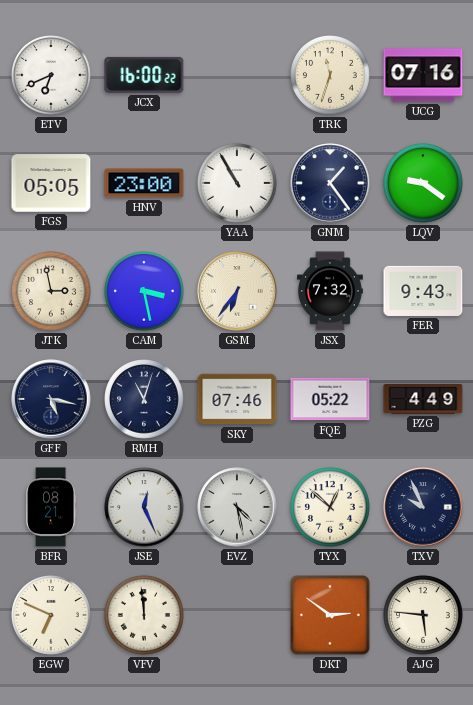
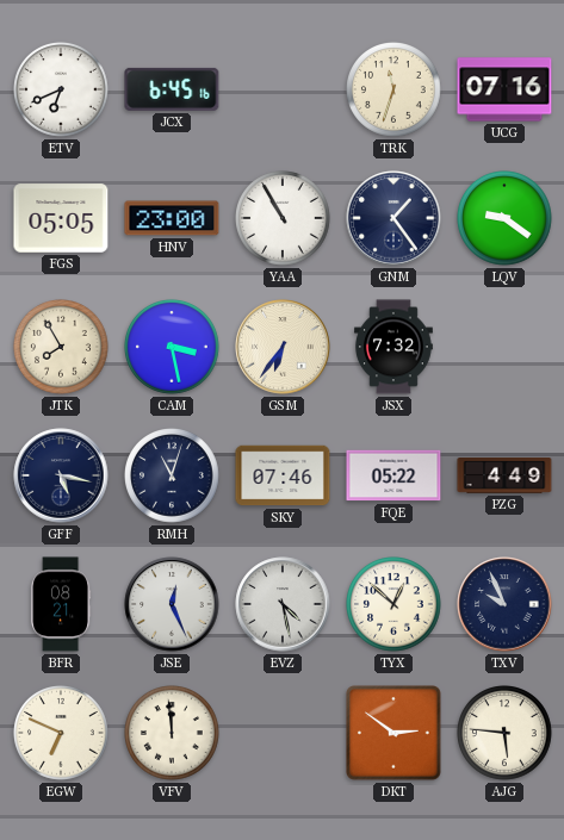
JCX: 16:00 -> 6:45
JTK: 2:58 -> 7:55
FER: 9:43 -> none
